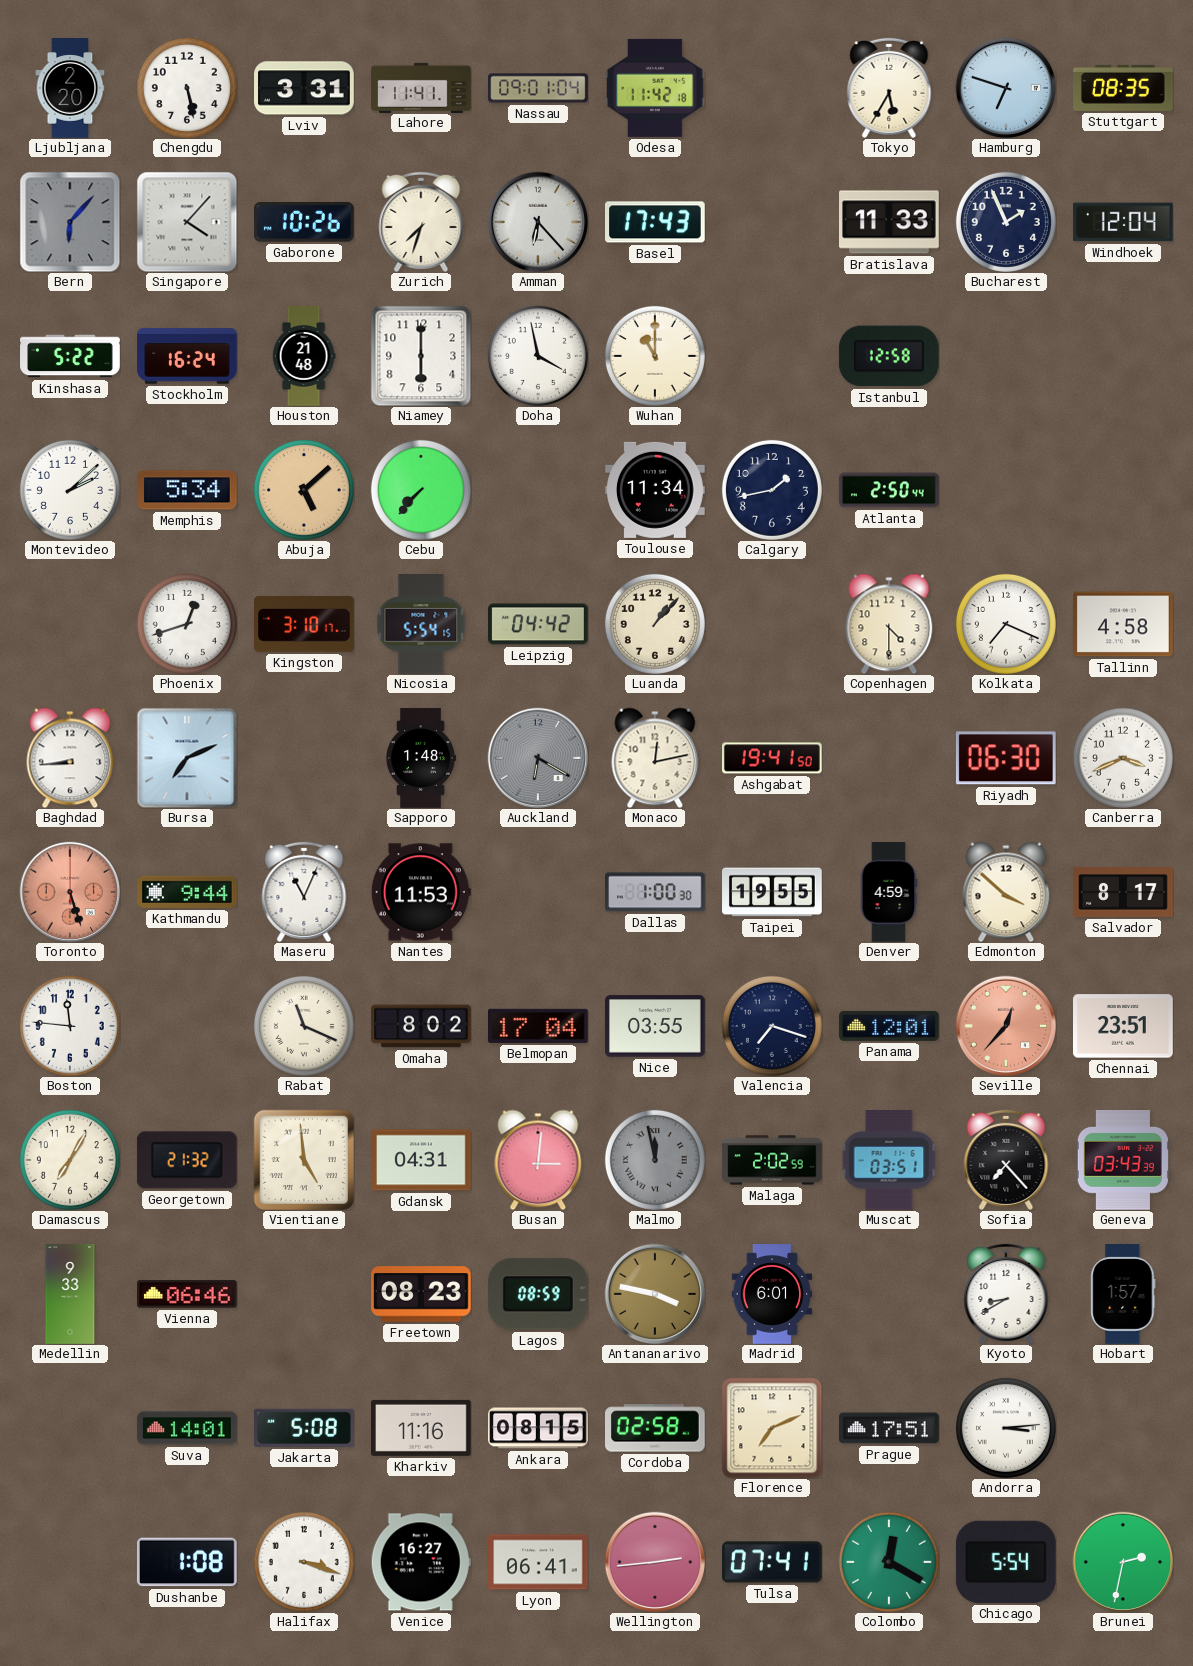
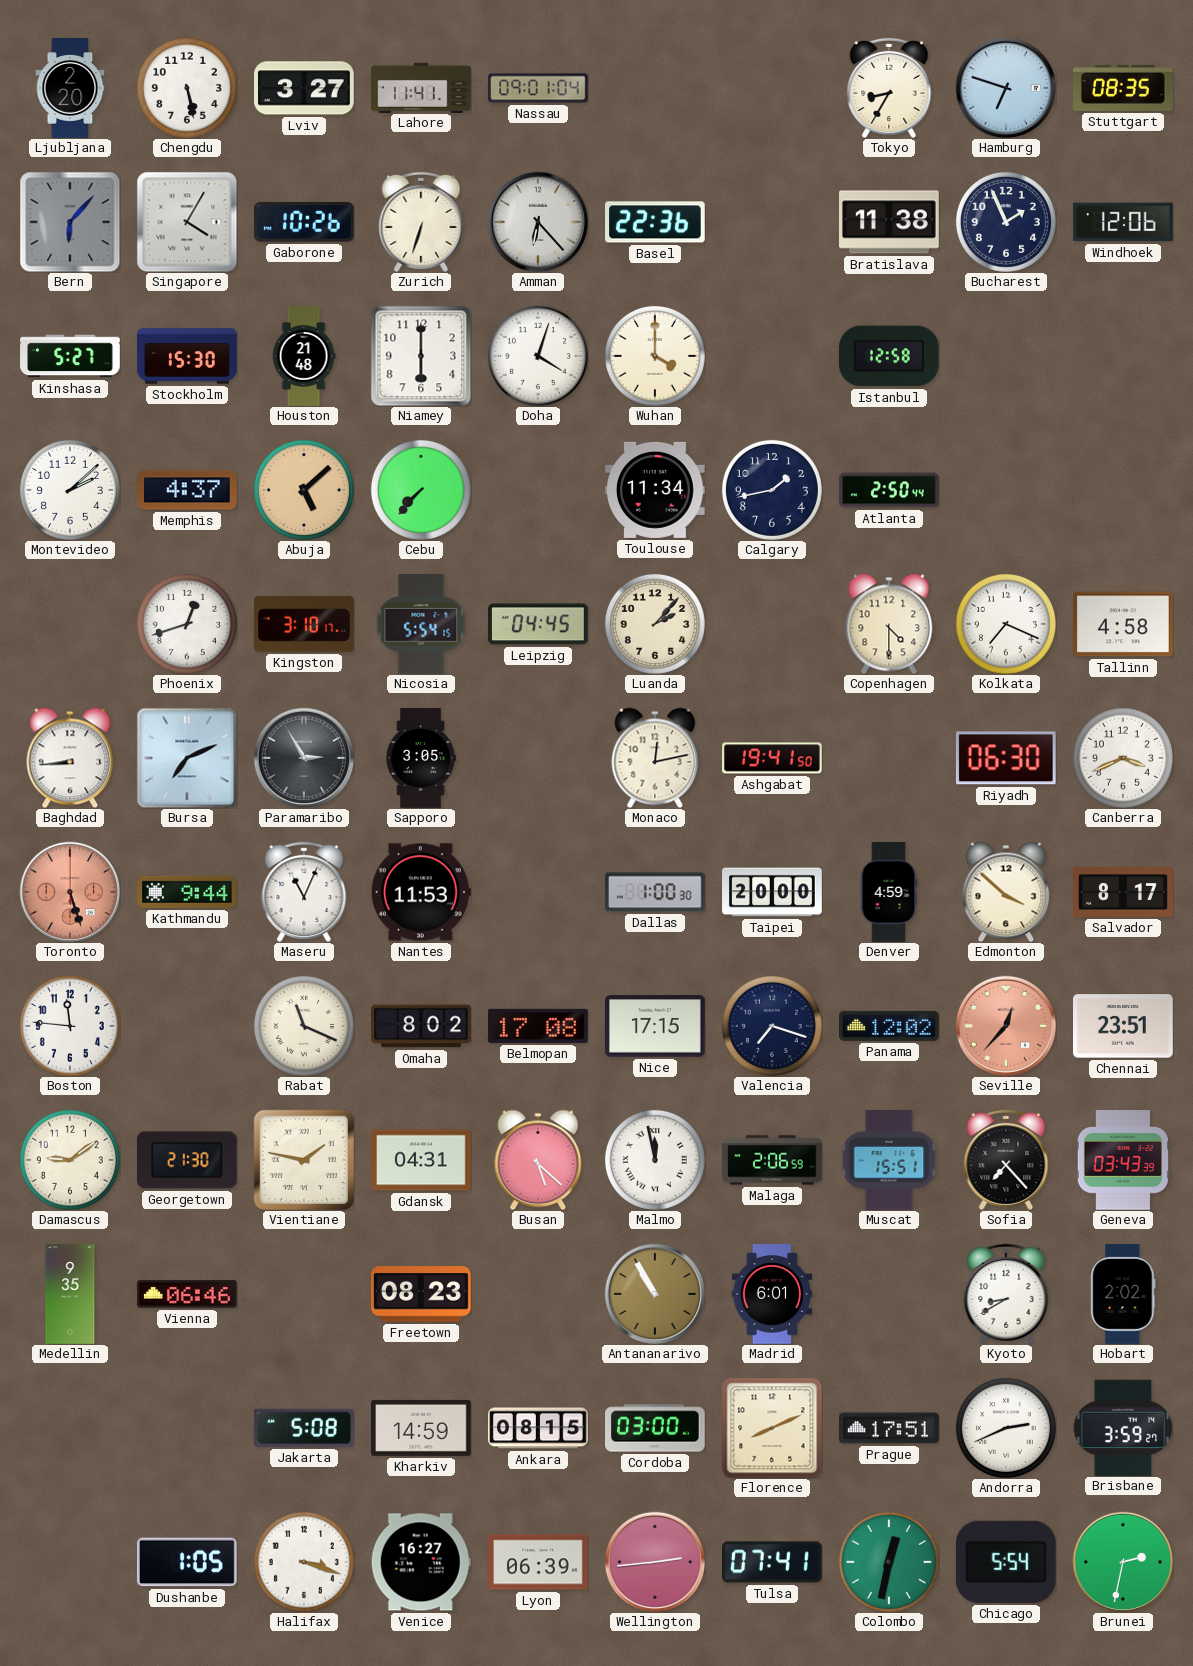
Lviv: 3:31 -> 3:27
Odesa: 11:42 -> none
Tokyo: 5:35 -> 8:35
Singapore: 4:07 -> 4:05
Zurich: 7:33 -> 6:33
Basel: 17:43 -> 22:36
Bratislava: 11:33 -> 11:38
Windhoek: 12:04 -> 12:06
Kinshasa: 5:22 -> 5:27
Stockholm: 16:24 -> 15:30
Doha: 3:58 -> 4:03
Wuhan: 11:00 -> 4:00
Memphis: 5:34 -> 4:37
Leipzig: 04:42 -> 04:45
Luanda: 1:07 -> 2:07
Paramaribo: none -> 2:55
Sapporo: 1:48 -> 3:05
Auckland: 6:20 -> none
Taipei: 19:55 -> 20:00
Belmopan: 17:04 -> 17:08
Nice: 03:55 -> 17:15
Panama: 12:01 -> 12:02
Damascus: 7:05 -> 9:09
Georgetown: 21:32 -> 21:30
Vientiane: 4:59 -> 1:47
Busan: 3:01 -> 5:22
Malmo dial: grey -> white
Malaga: 2:02 -> 2:06
Muscat: 03:51 -> 15:51
Medellin: 9:33 -> 9:35
Lagos: 08:59 -> none
Antananarivo: 3:47 -> 10:55
Hobart: 1:57 -> 2:02
Suva: 14:01 -> none
Kharkiv: 11:16 -> 14:59
Cordoba: 02:58 -> 03:00
Florence: 7:11 -> 8:11
Andorra: 3:14 -> 2:41
Brisbane: none -> 3:59
Dushanbe: 1:08 -> 1:05
Lyon: 06:41 -> 06:39
Colombo: 12:20 -> 12:32
